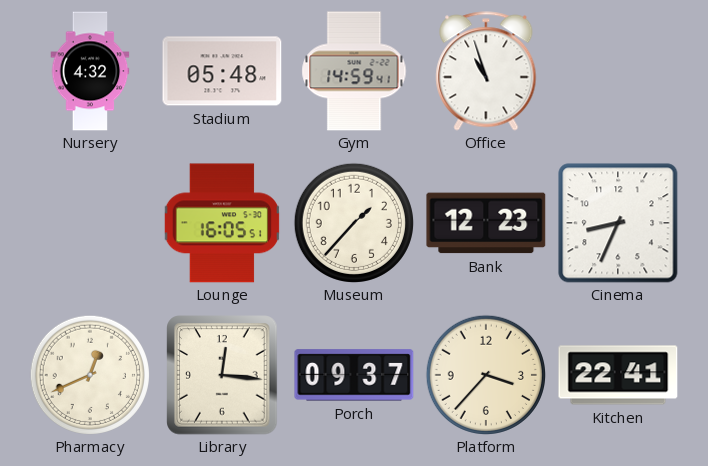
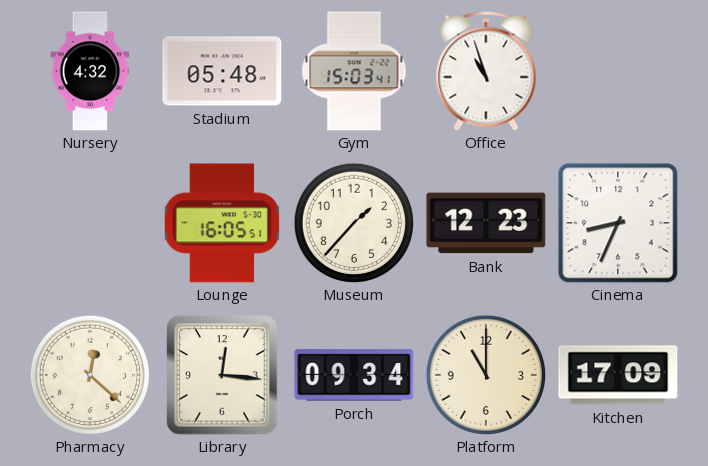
Gym: 14:59 -> 15:03
Pharmacy: 12:41 -> 12:22
Porch: 09:37 -> 09:34
Platform: 3:37 -> 11:00
Kitchen: 22:41 -> 17:09
